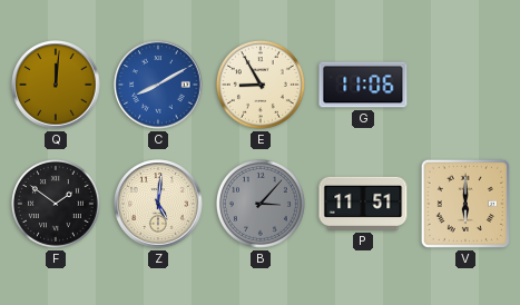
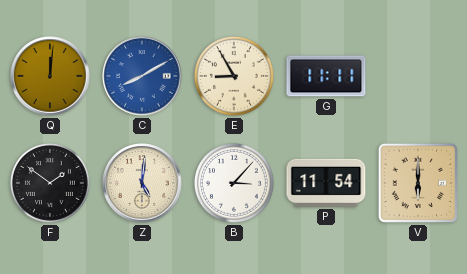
G: 11:06 -> 11:11
B dial: grey -> white
P: 11:51 -> 11:54
